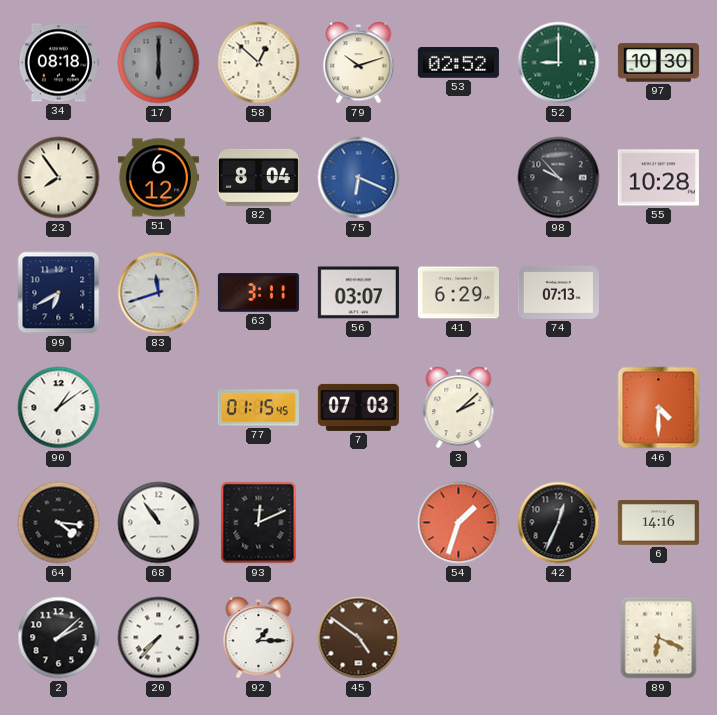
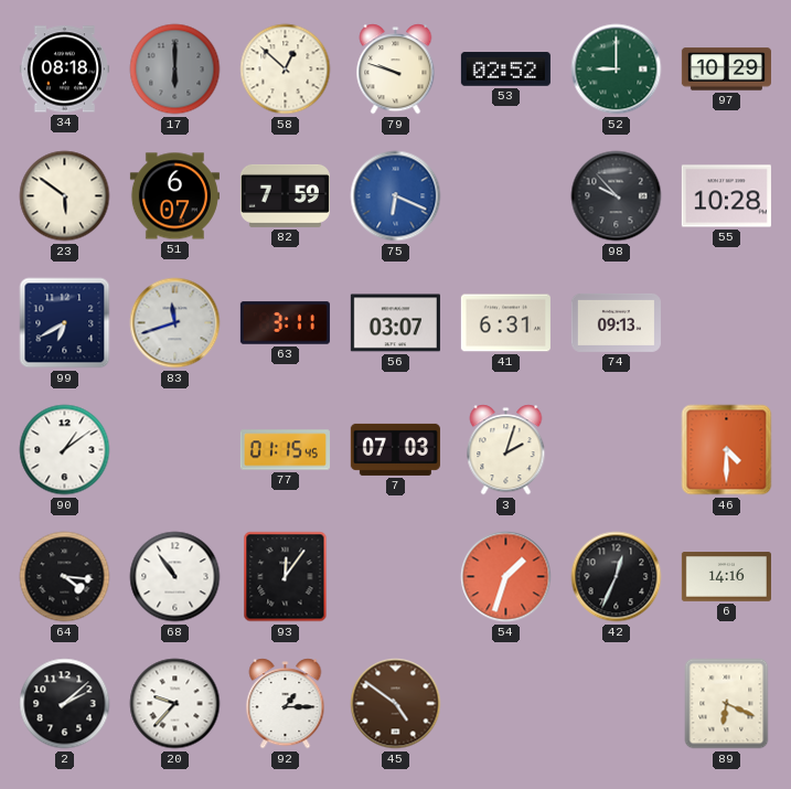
79: 10:12 -> 9:48
97: 10:30 -> 10:29
23: 7:54 -> 5:51
51: 6:12 -> 6:07
82: 8:04 -> 7:59
41: 6:29 -> 6:31
74: 07:13 -> 09:13
3: 2:08 -> 2:03
93: 12:11 -> 12:06
20: 7:37 -> 9:37
